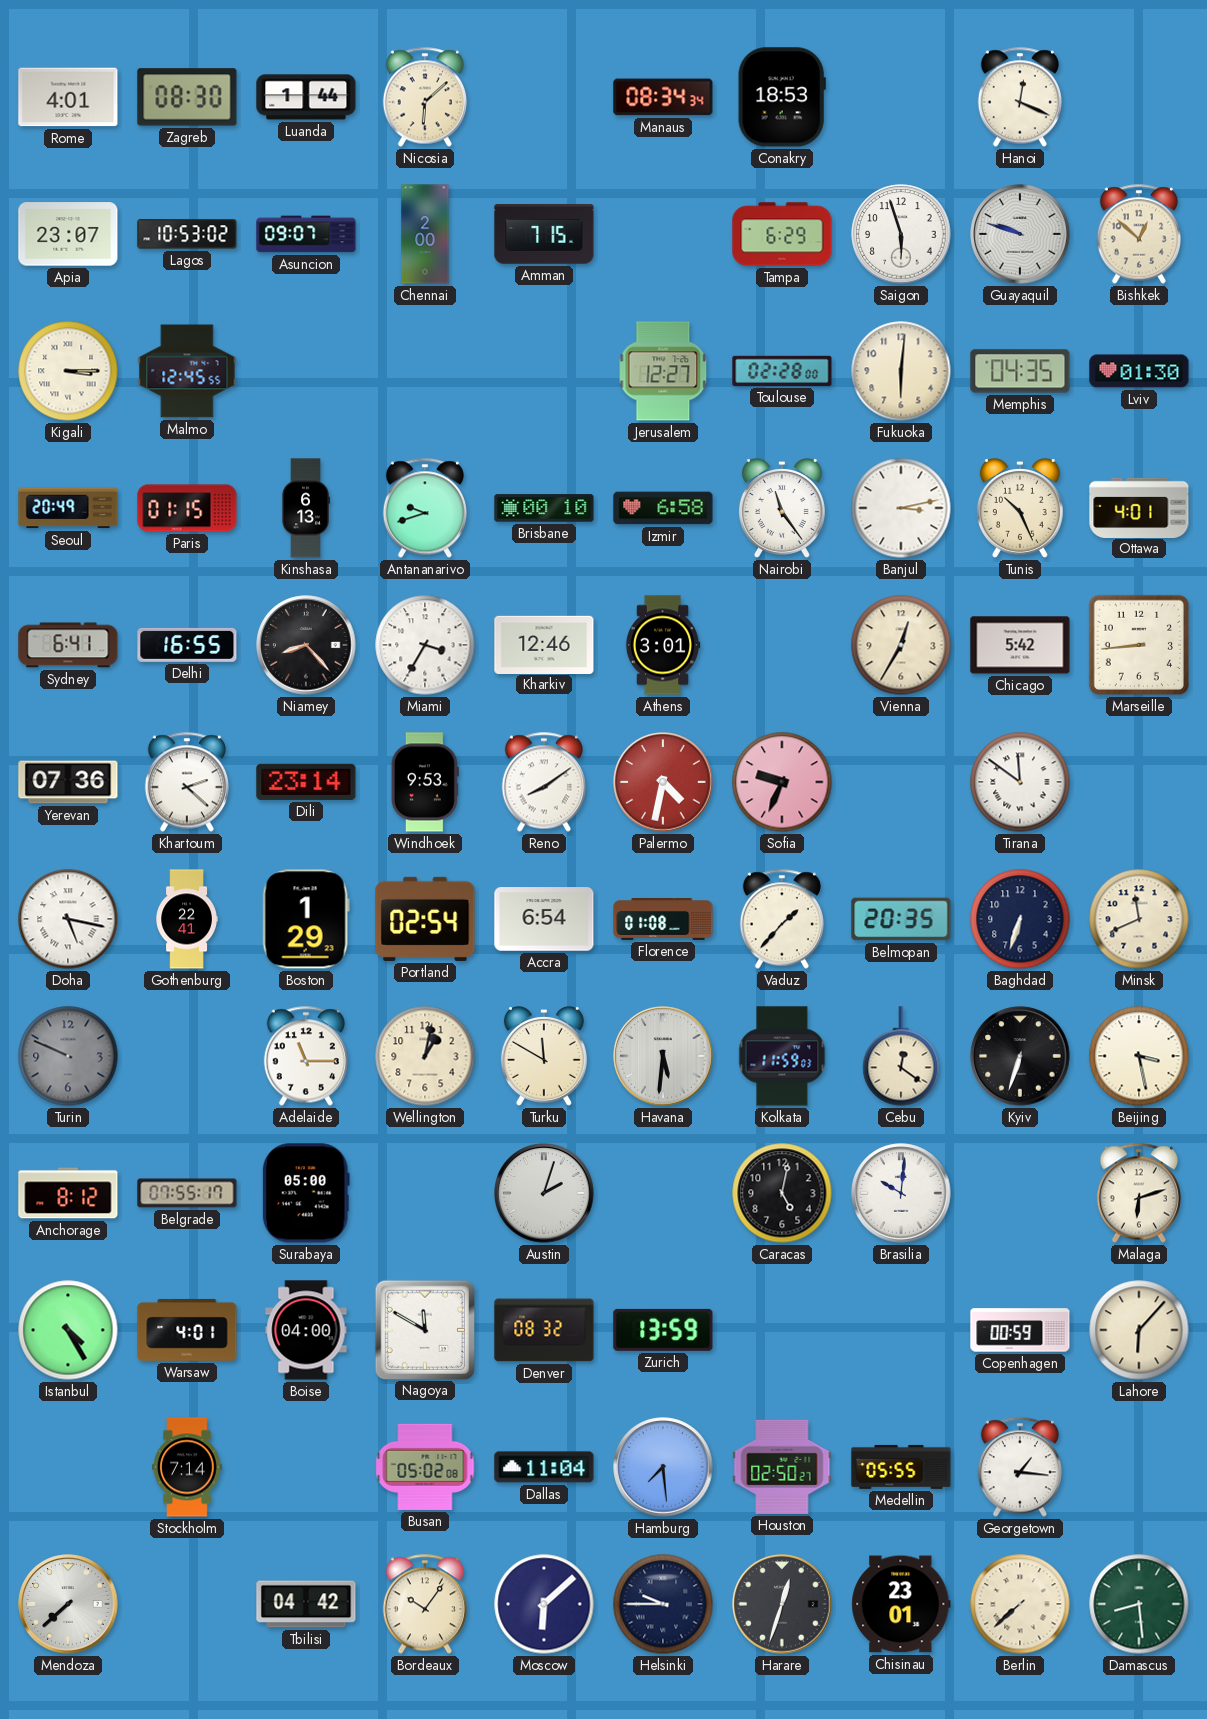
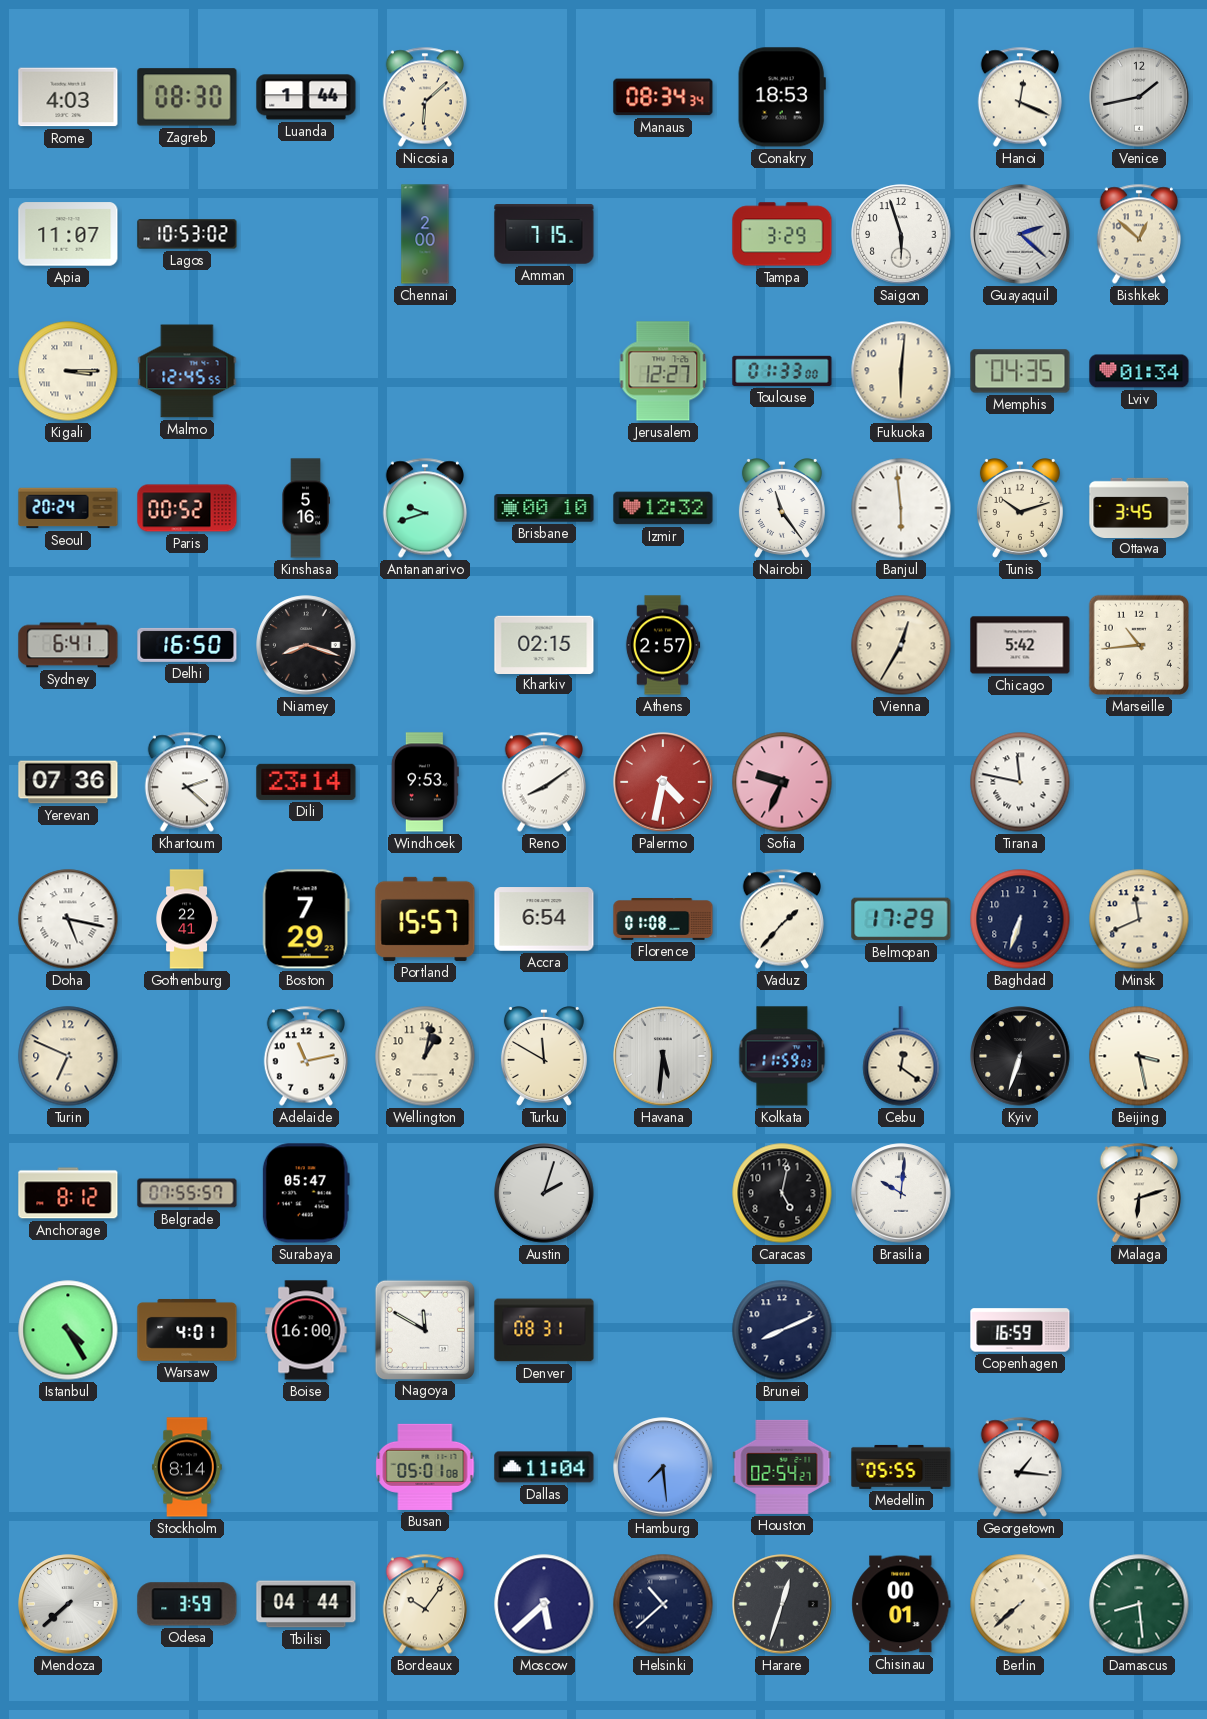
Rome: 4:01 -> 4:03
Venice: none -> 1:43
Apia: 23:07 -> 11:07
Asuncion: 09:07 -> none
Tampa: 6:29 -> 3:29
Guayaquil: 9:48 -> 2:22
Toulouse: 02:28 -> 01:33
Lviv: 01:30 -> 01:34
Seoul: 20:49 -> 20:24
Paris: 01:15 -> 00:52
Kinshasa: 6:13 -> 5:16
Izmir: 6:58 -> 12:32
Banjul: 3:13 -> 5:59
Tunis: 10:26 -> 10:12
Ottawa: 4:01 -> 3:45
Delhi: 16:55 -> 16:50
Niamey: 8:23 -> 8:18
Miami: 3:35 -> none
Kharkiv: 12:46 -> 02:15
Athens: 3:01 -> 2:57
Marseille: 8:44 -> 10:44
Tirana: 11:51 -> 11:47
Boston: 1:29 -> 7:29
Portland: 02:54 -> 15:57
Belmopan: 20:35 -> 17:29
Turin: 9:49 -> 6:49
Turin dial: grey -> cream
Adelaide: 11:15 -> 11:13
Belgrade: 07:55:17 -> 07:55:57
Surabaya: 05:00 -> 05:47
Boise: 04:00 -> 16:00
Denver: 08:32 -> 08:31
Zurich: 13:59 -> none
Brunei: none -> 8:11
Copenhagen: 00:59 -> 16:59
Lahore: 6:07 -> none
Stockholm: 7:14 -> 8:14
Busan: 05:02 -> 05:01
Houston: 02:50 -> 02:54
Odesa: none -> 3:59
Tbilisi: 04:42 -> 04:44
Moscow: 6:08 -> 5:38
Helsinki: 9:45 -> 10:38
Chisinau: 23:01 -> 00:01
